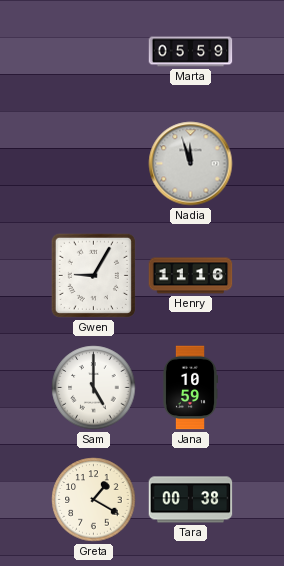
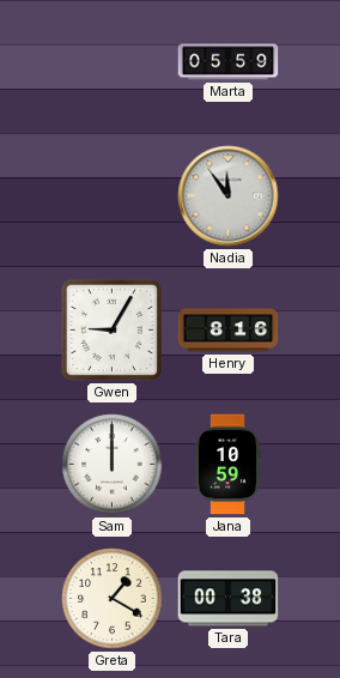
Nadia: 11:57 -> 11:54
Henry: 11:16 -> 8:16
Sam: 5:00 -> 12:00
